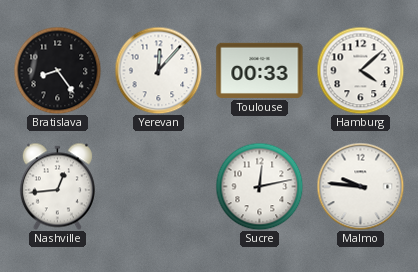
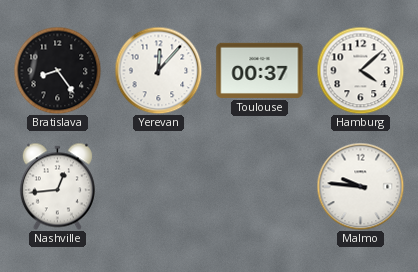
Toulouse: 00:33 -> 00:37
Sucre: 12:13 -> none
